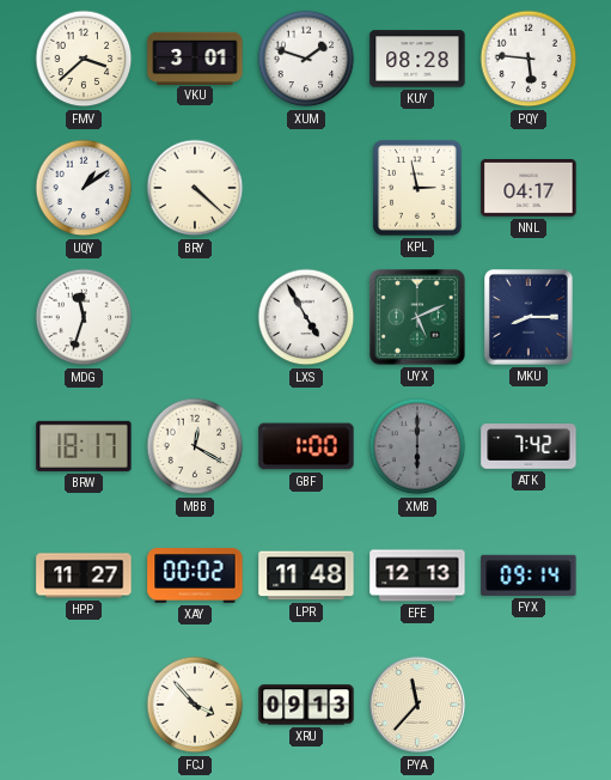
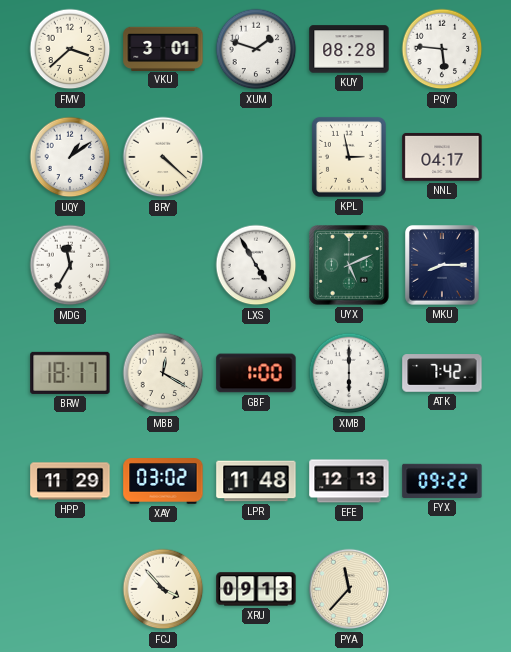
MDG: 11:33 -> 11:35
XMB dial: grey -> white
HPP: 11:27 -> 11:29
XAY: 00:02 -> 03:02
FYX: 09:14 -> 09:22
